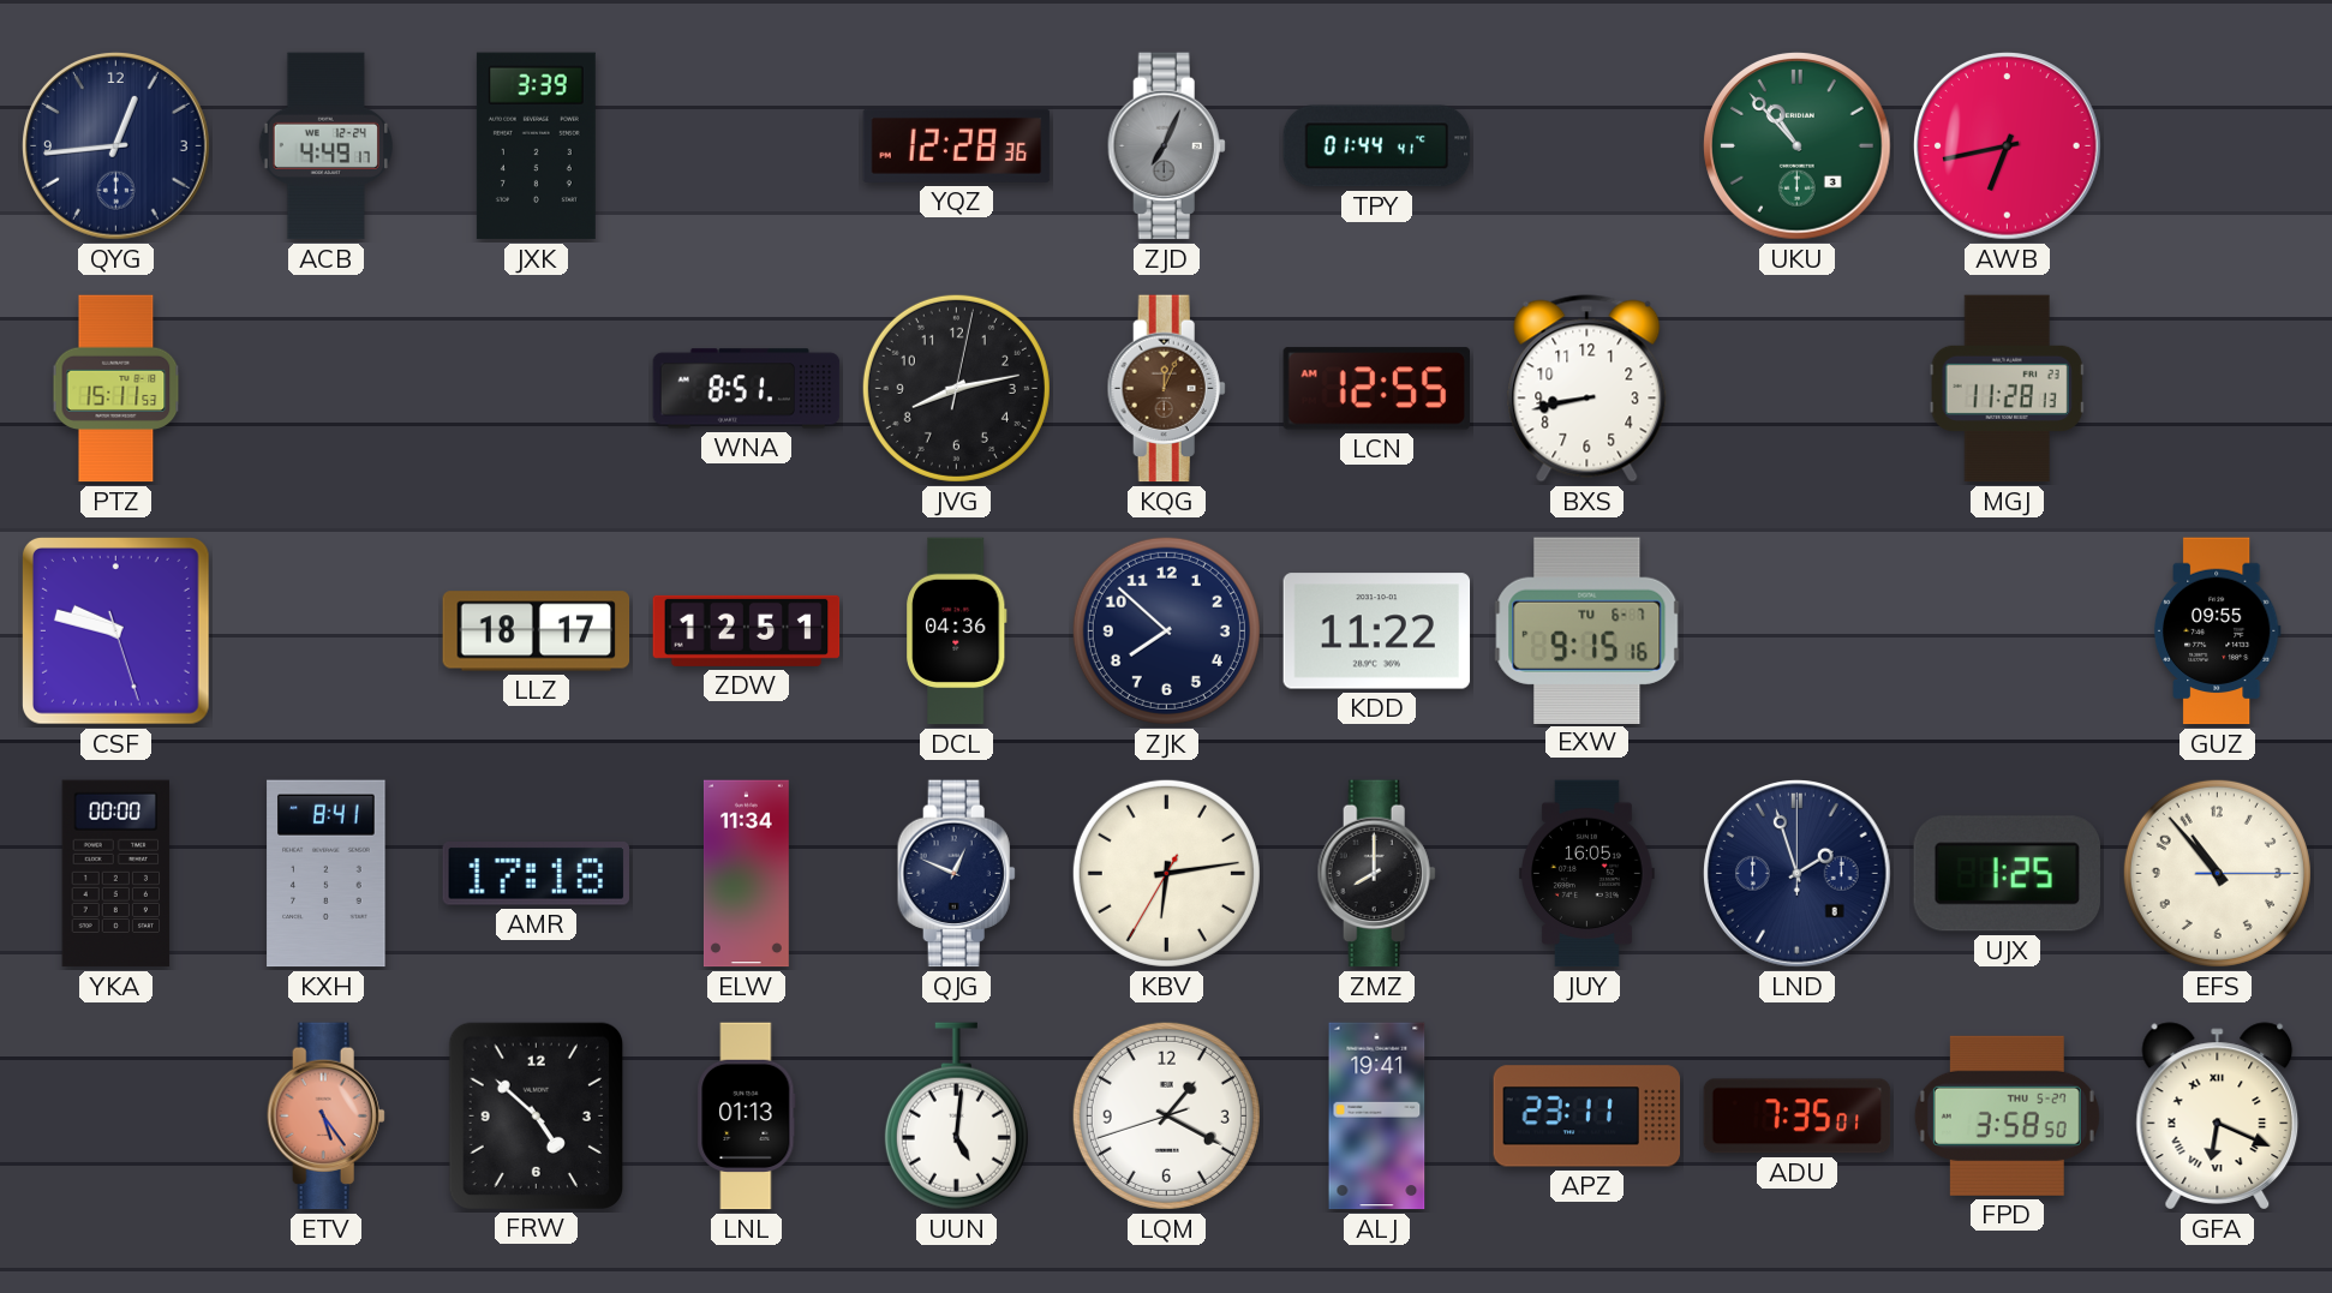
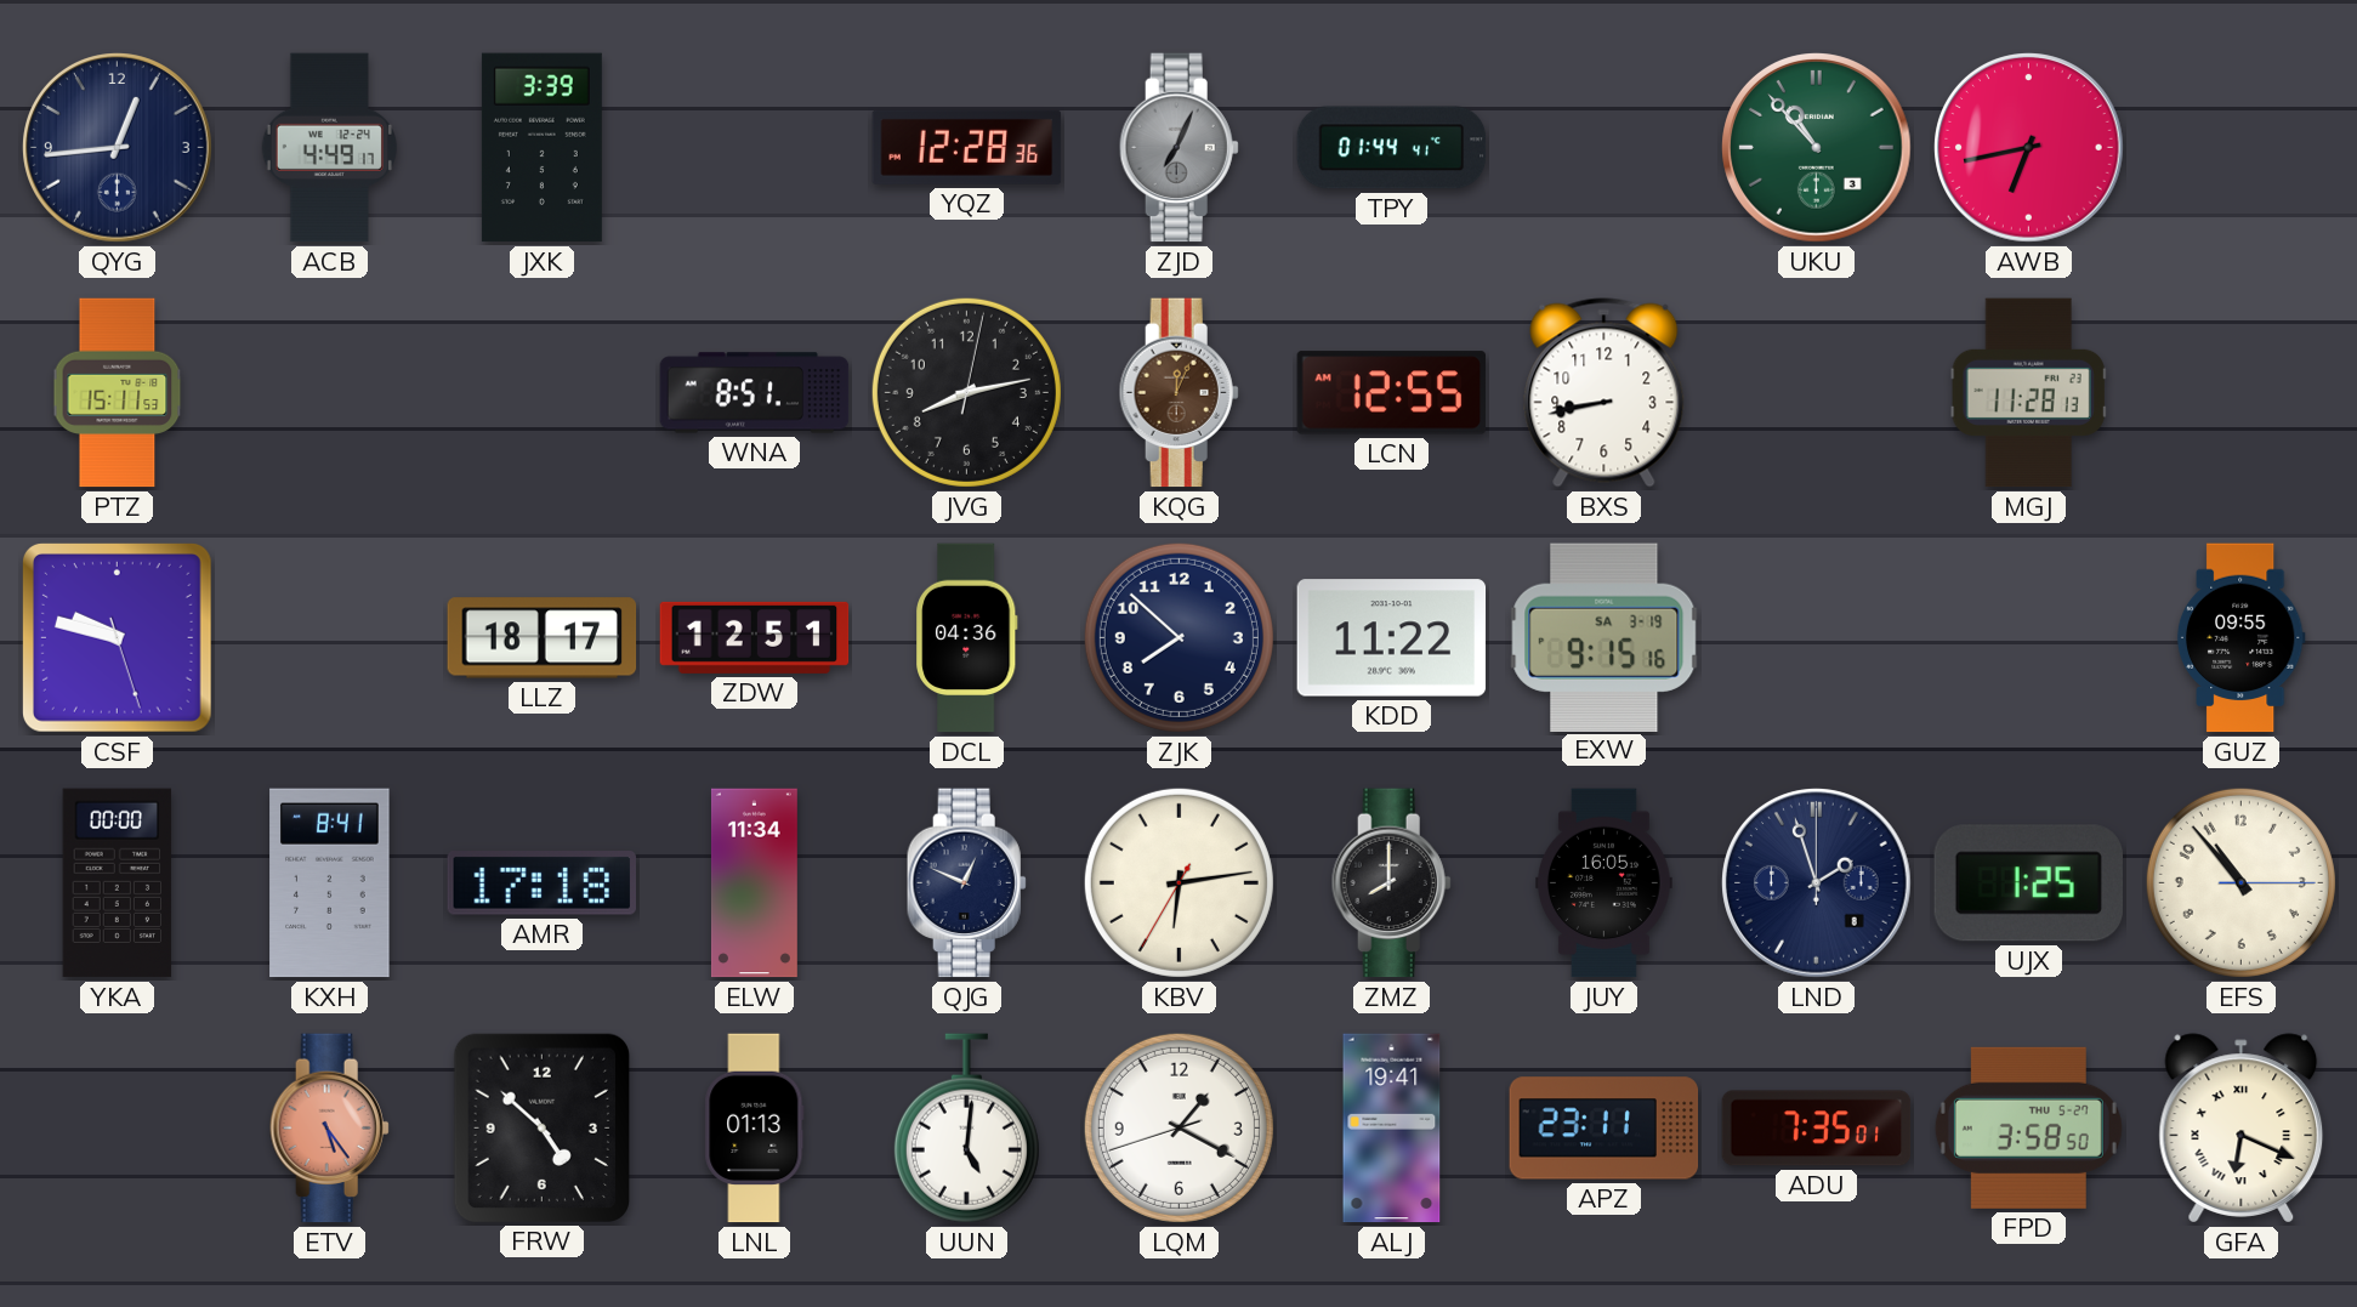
EXW date: TU 6-7 -> SA 3-19
